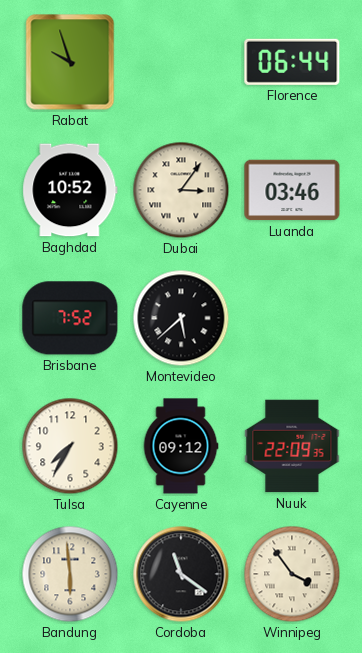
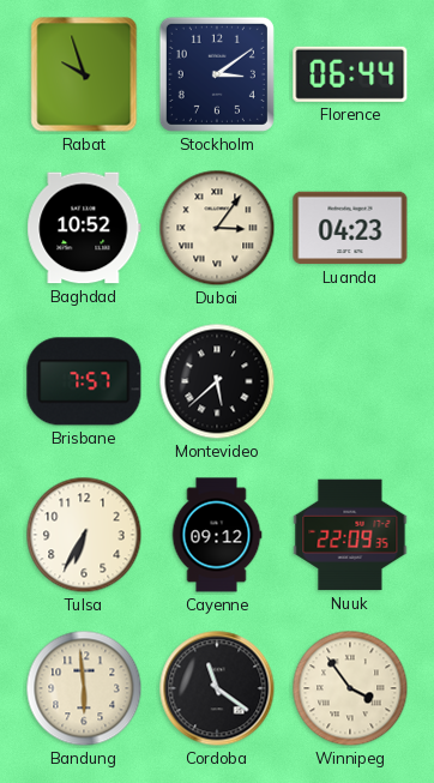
Stockholm: none -> 3:09
Luanda: 03:46 -> 04:23
Brisbane: 7:52 -> 7:57
Tulsa: 7:35 -> 6:35
